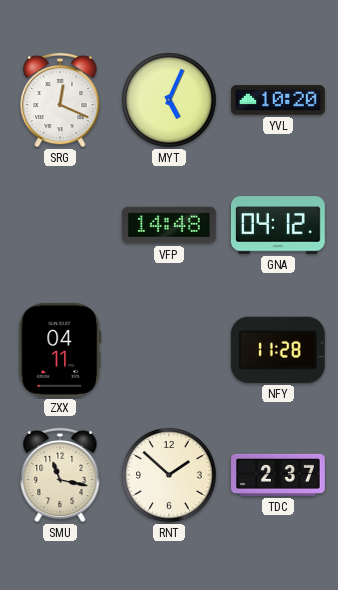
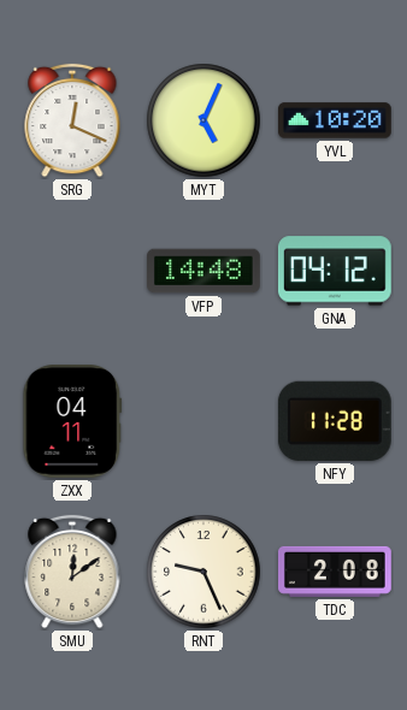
SMU: 11:17 -> 12:09
RNT: 1:52 -> 9:26
TDC: 2:37 -> 2:08
